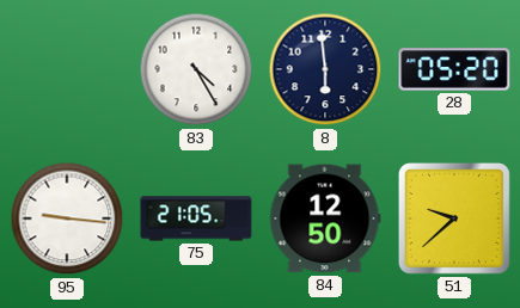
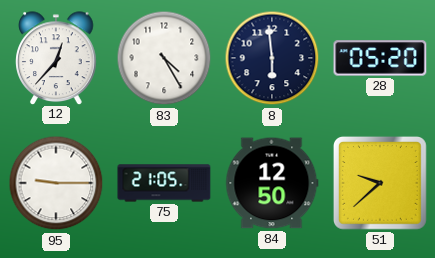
12: none -> 12:37
95: 9:16 -> 9:15
